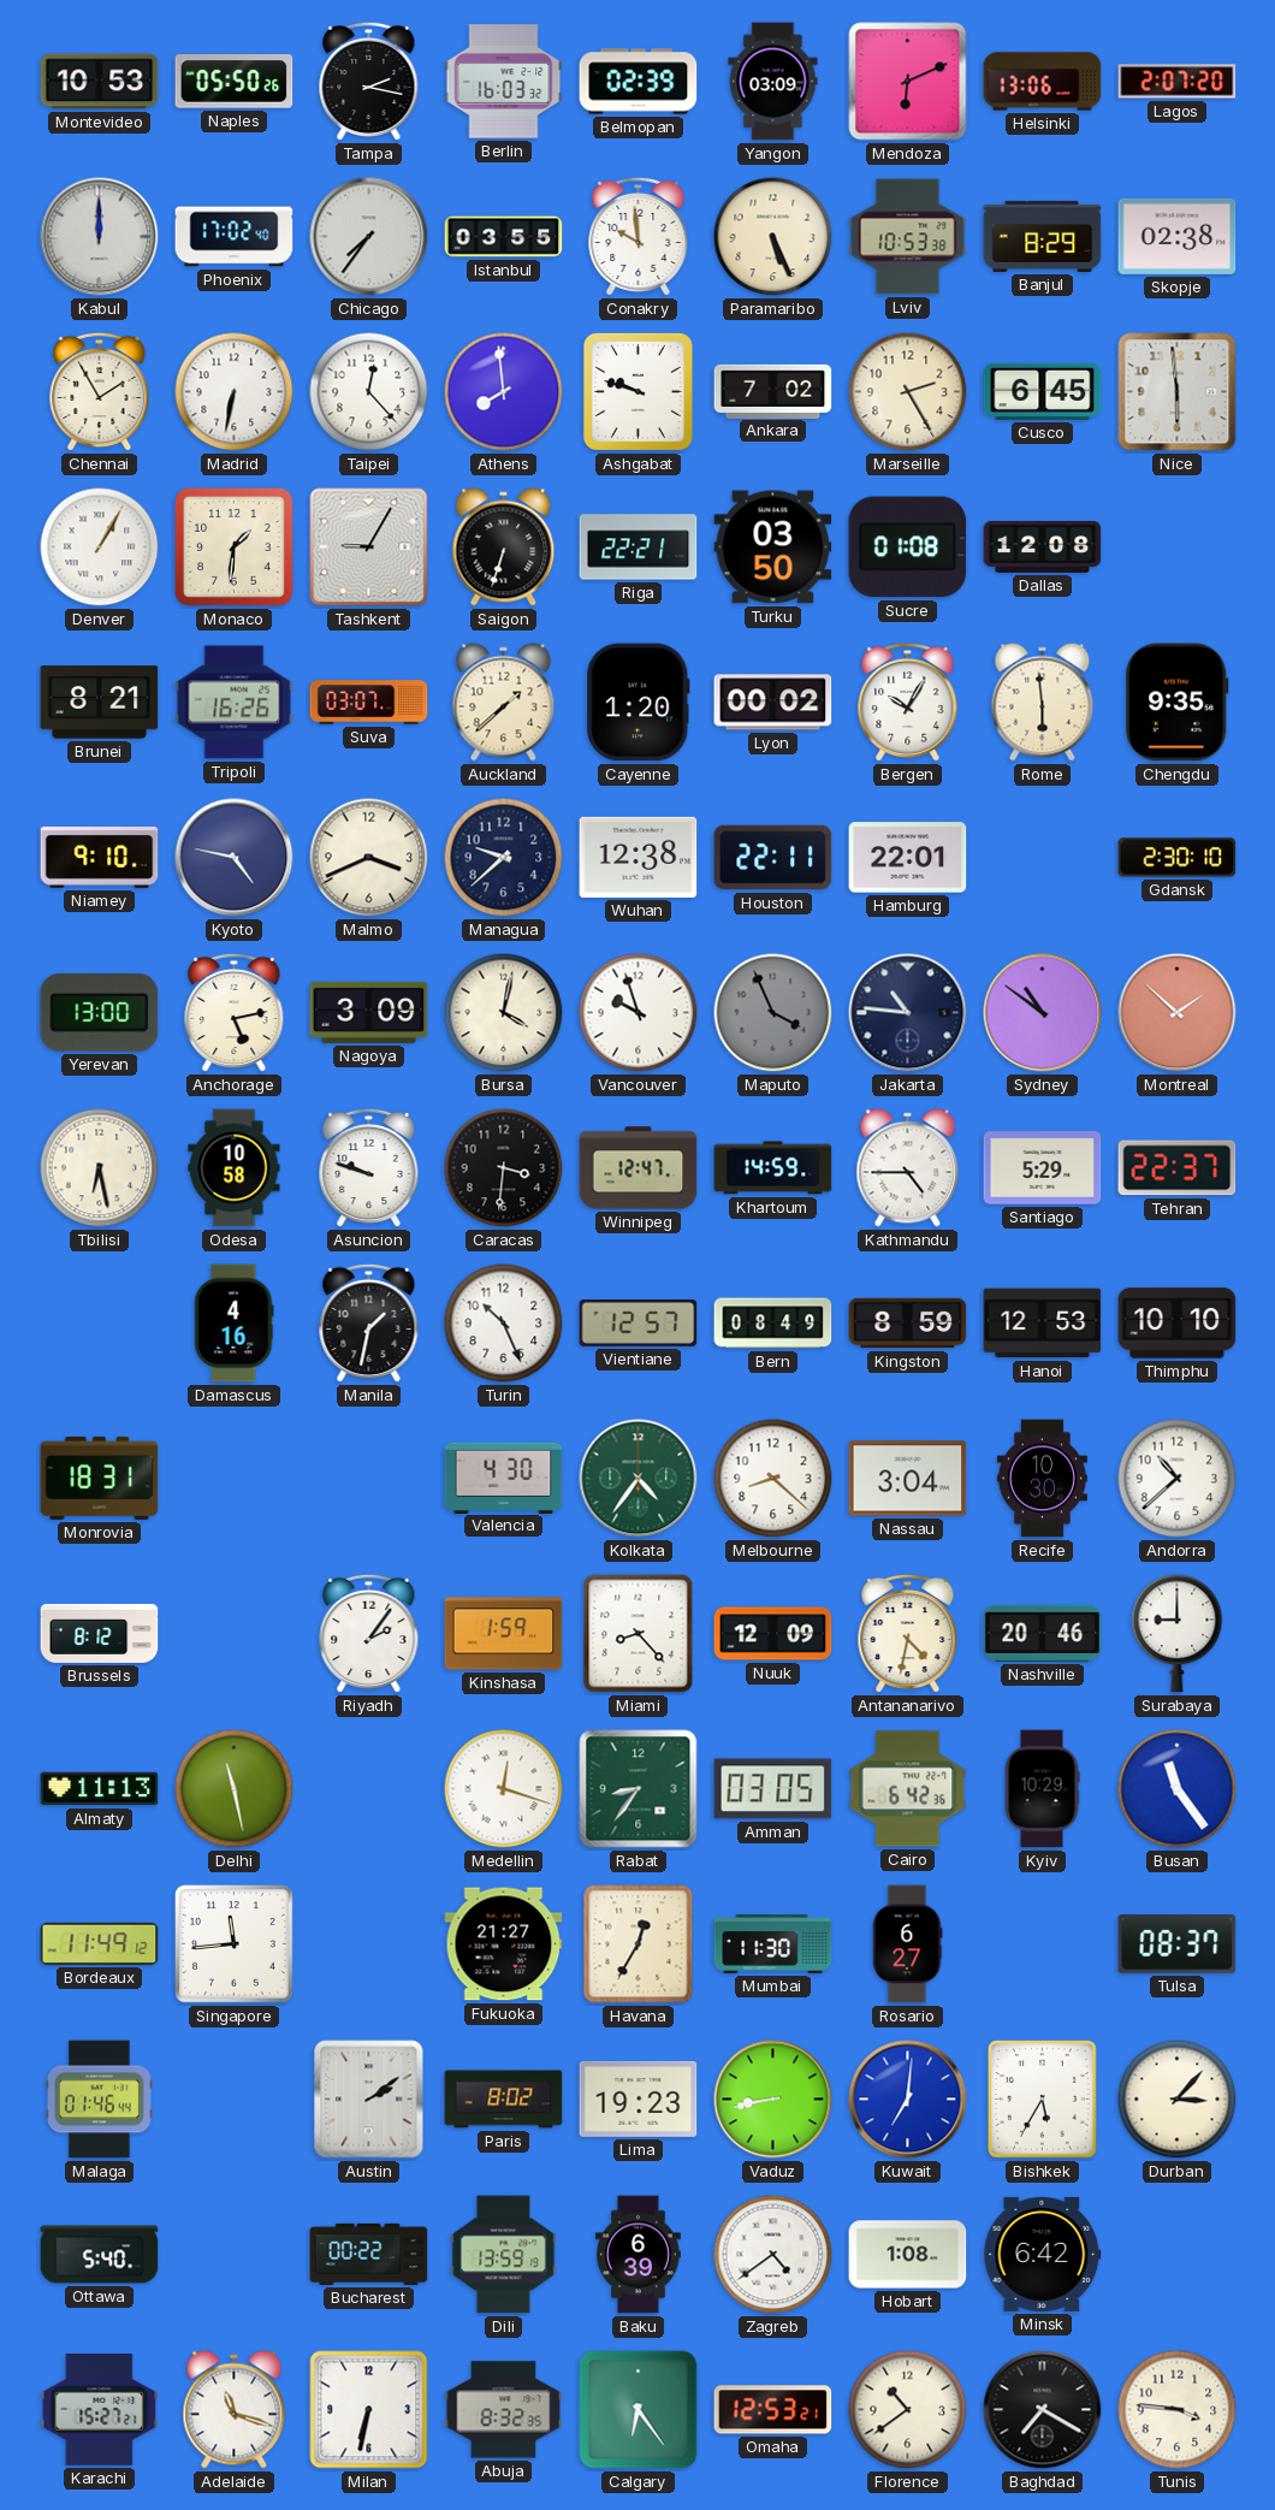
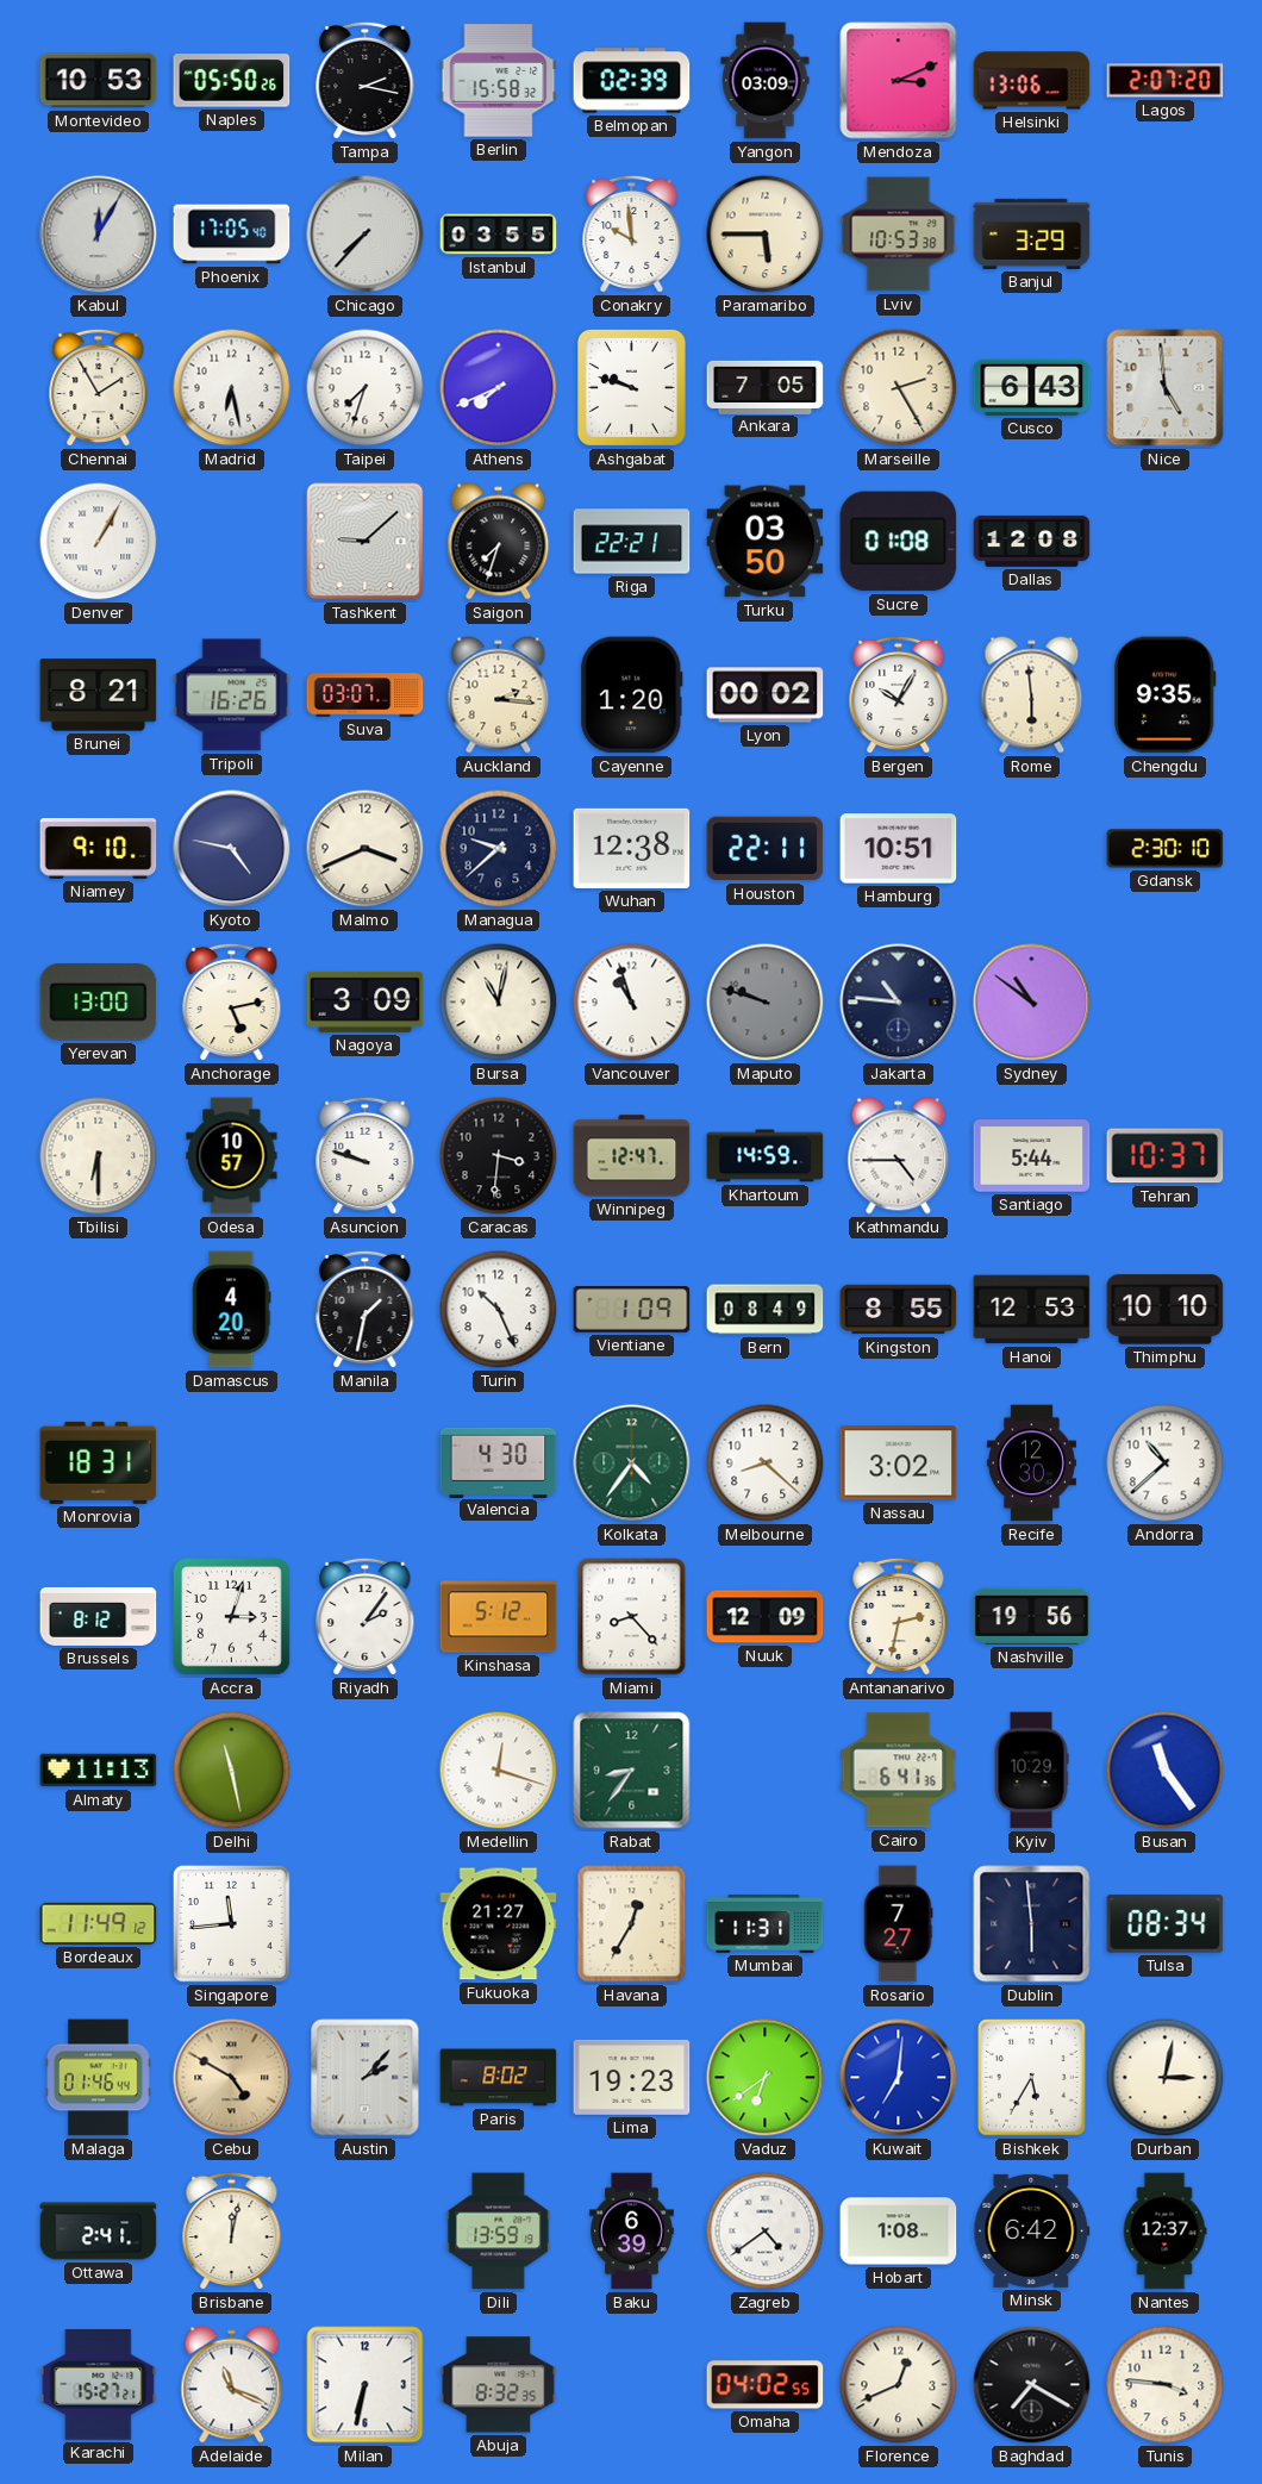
Berlin: 16:03 -> 15:58
Mendoza: 6:11 -> 3:11
Kabul: 12:00 -> 12:05
Phoenix: 17:02 -> 17:05
Chicago: 7:36 -> 7:37
Paramaribo: 5:26 -> 5:45
Banjul: 8:29 -> 3:29
Skopje: 02:38 -> none
Madrid: 6:32 -> 6:28
Taipei: 12:23 -> 7:33
Athens: 7:59 -> 7:41
Ankara: 7:02 -> 7:05
Cusco: 6:45 -> 6:43
Nice: 5:59 -> 4:59
Monaco: 1:31 -> none
Tashkent: 9:05 -> 9:08
Saigon: 6:33 -> 7:33
Auckland: 1:38 -> 2:16
Hamburg: 22:01 -> 10:51
Bursa: 4:02 -> 11:02
Vancouver: 9:57 -> 10:57
Maputo: 3:56 -> 9:48
Montreal: 1:52 -> none
Tbilisi: 6:28 -> 6:30
Odesa: 10:58 -> 10:57
Santiago: 5:29 -> 5:44
Tehran: 22:37 -> 10:37
Damascus: 4:16 -> 4:20
Vientiane: 12:57 -> 1:09
Kingston: 8:59 -> 8:55
Nassau: 3:04 -> 3:02
Recife: 10:30 -> 12:30
Accra: none -> 3:03
Kinshasa: 1:59 -> 5:12
Antananarivo: 4:32 -> 2:32
Nashville: 20:46 -> 19:56
Surabaya: 9:00 -> none
Amman: 03:05 -> none
Cairo: 6:42 -> 6:41
Mumbai: 11:30 -> 11:31
Rosario: 6:27 -> 7:27
Dublin: none -> 5:59
Tulsa: 08:37 -> 08:34
Cebu: none -> 4:50
Austin: 2:09 -> 2:07
Vaduz: 8:43 -> 6:39
Durban: 3:07 -> 3:02
Ottawa: 5:40 -> 2:41
Brisbane: none -> 12:02
Bucharest: 00:22 -> none
Nantes: none -> 12:37
Adelaide: 11:18 -> 11:19
Calgary: 6:24 -> none
Omaha: 12:53 -> 04:02
Florence: 10:39 -> 12:41
